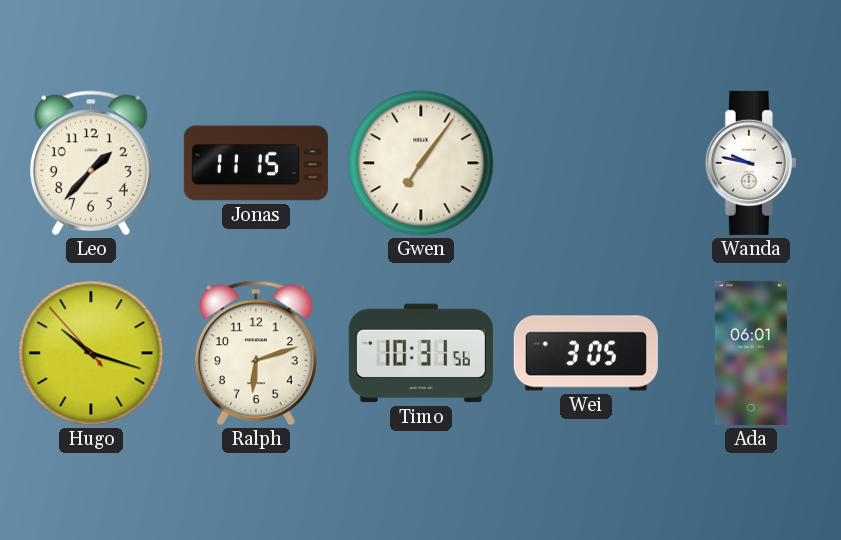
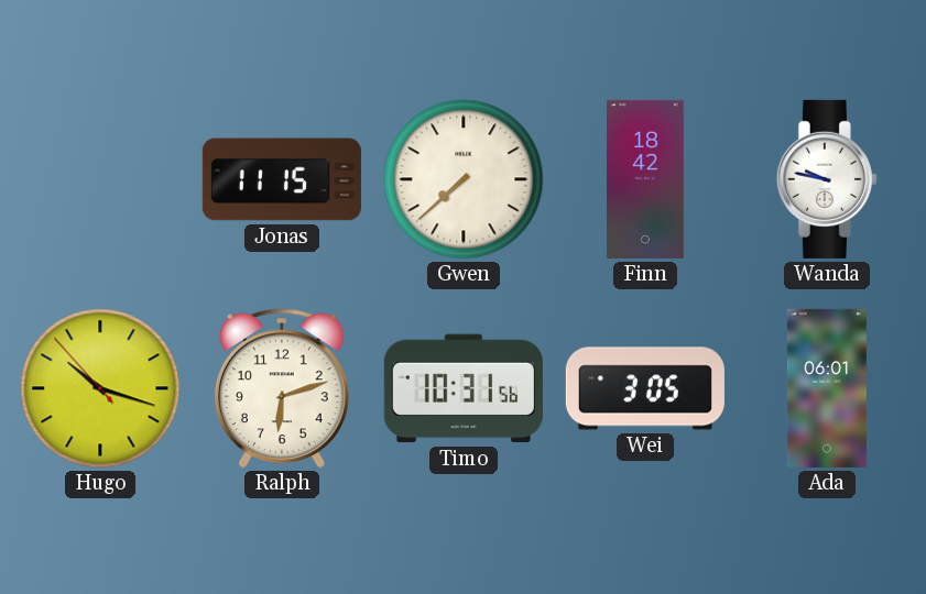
Leo: 1:37 -> none
Gwen: 7:06 -> 7:38
Finn: none -> 18:42
